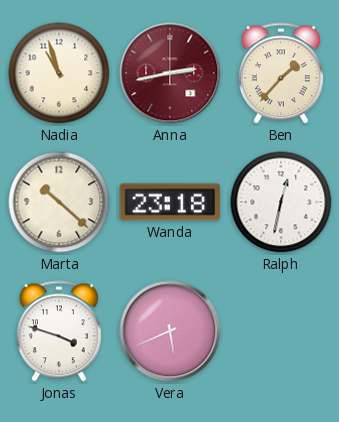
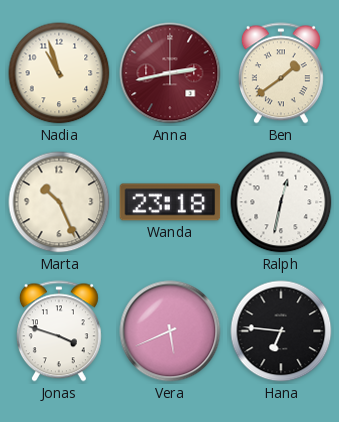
Ben: 1:37 -> 1:39
Marta: 10:22 -> 10:26
Hana: none -> 6:46
